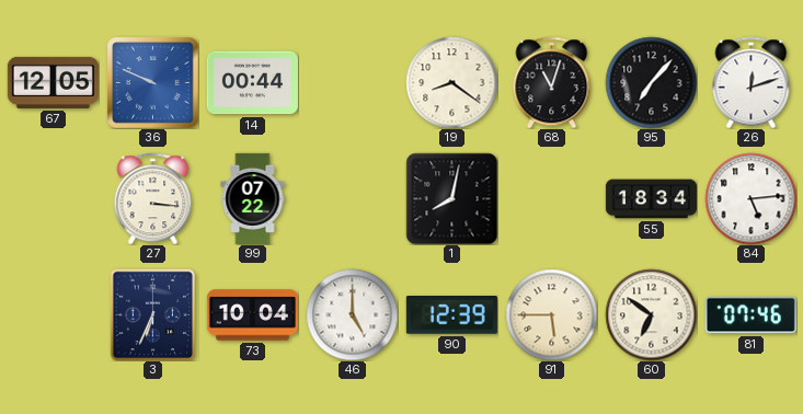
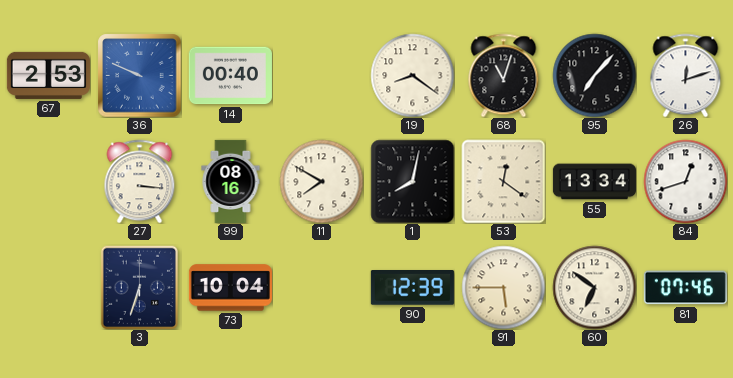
67: 12:05 -> 2:53
14: 00:44 -> 00:40
99: 07:22 -> 08:16
11: none -> 7:50
53: none -> 12:21
55: 18:34 -> 13:34
84: 5:14 -> 12:42
3: 6:34 -> 6:33
46: 5:00 -> none
